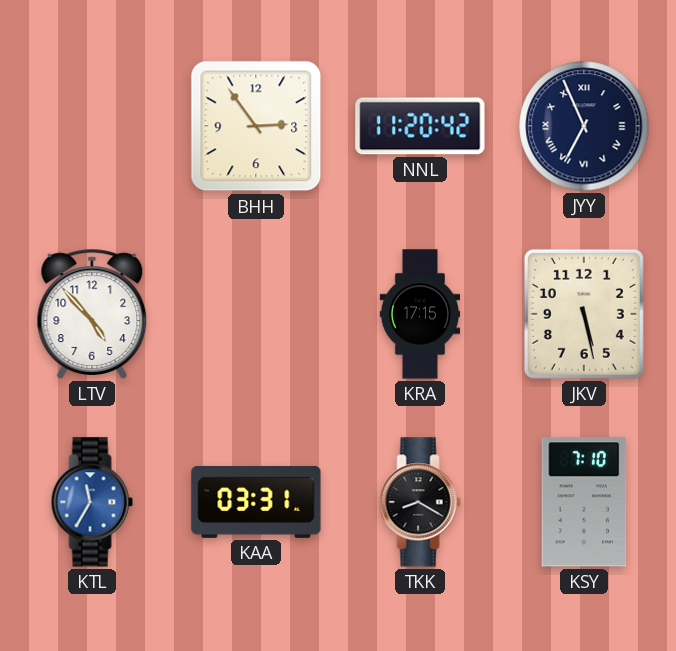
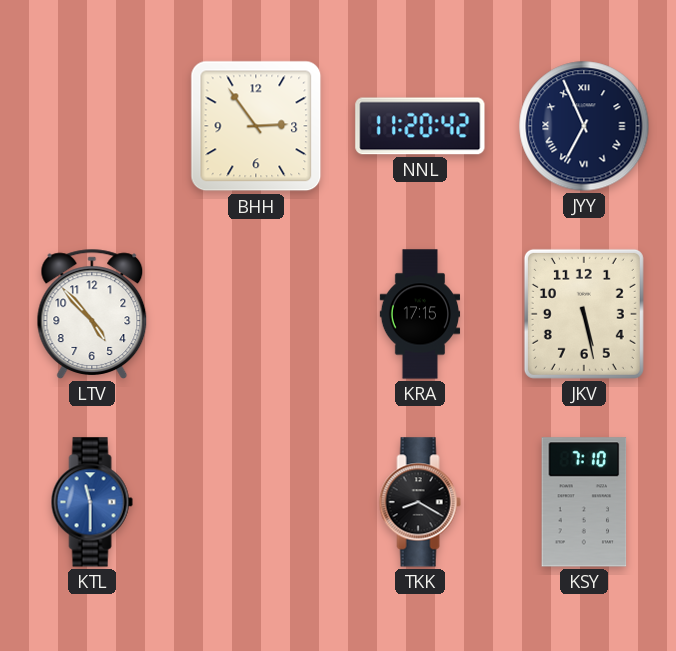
KTL: 11:35 -> 11:30
KAA: 03:31 -> none
